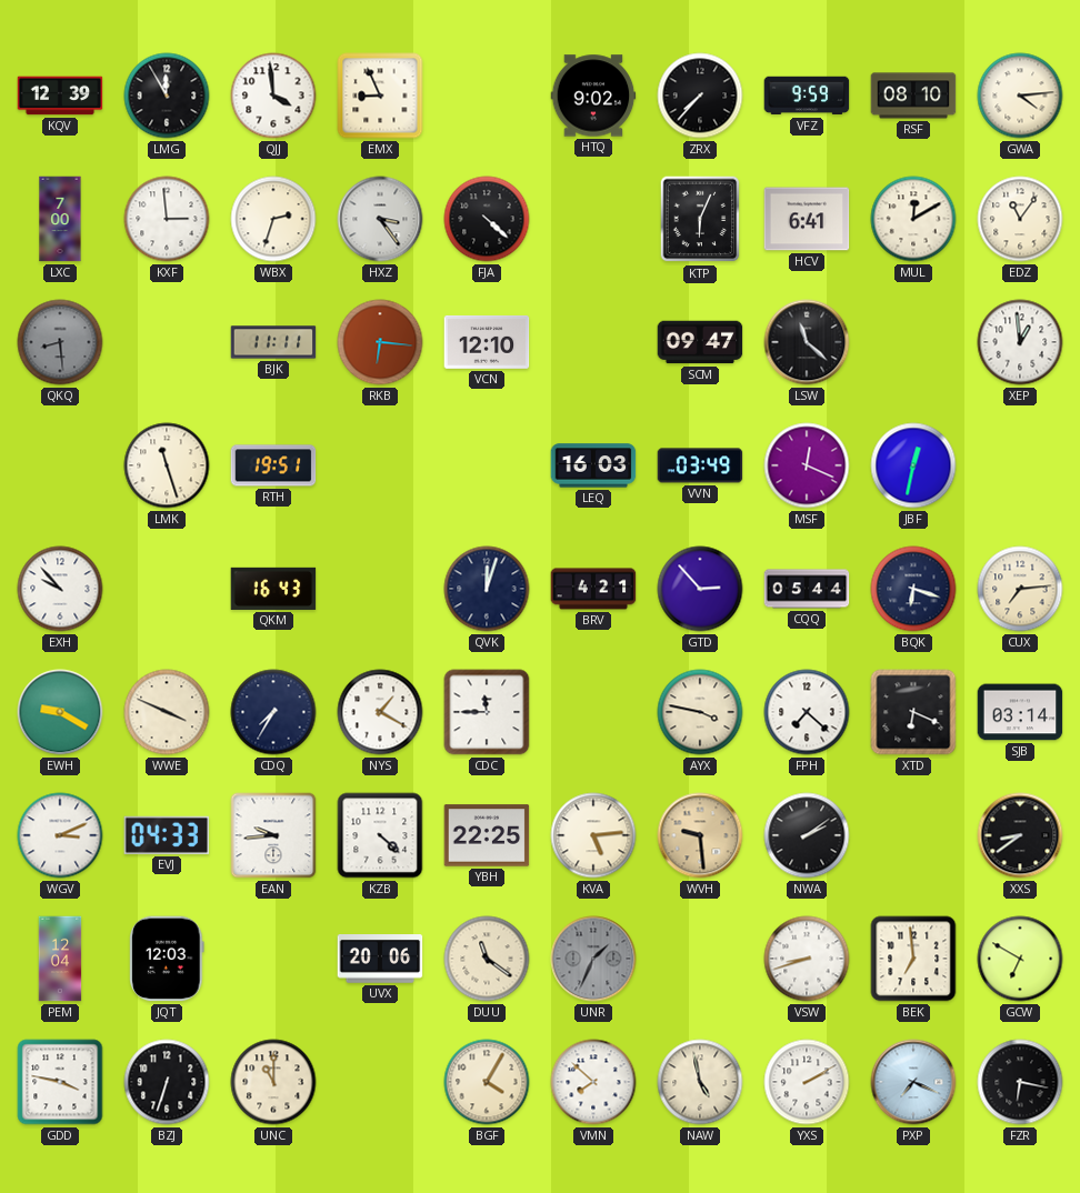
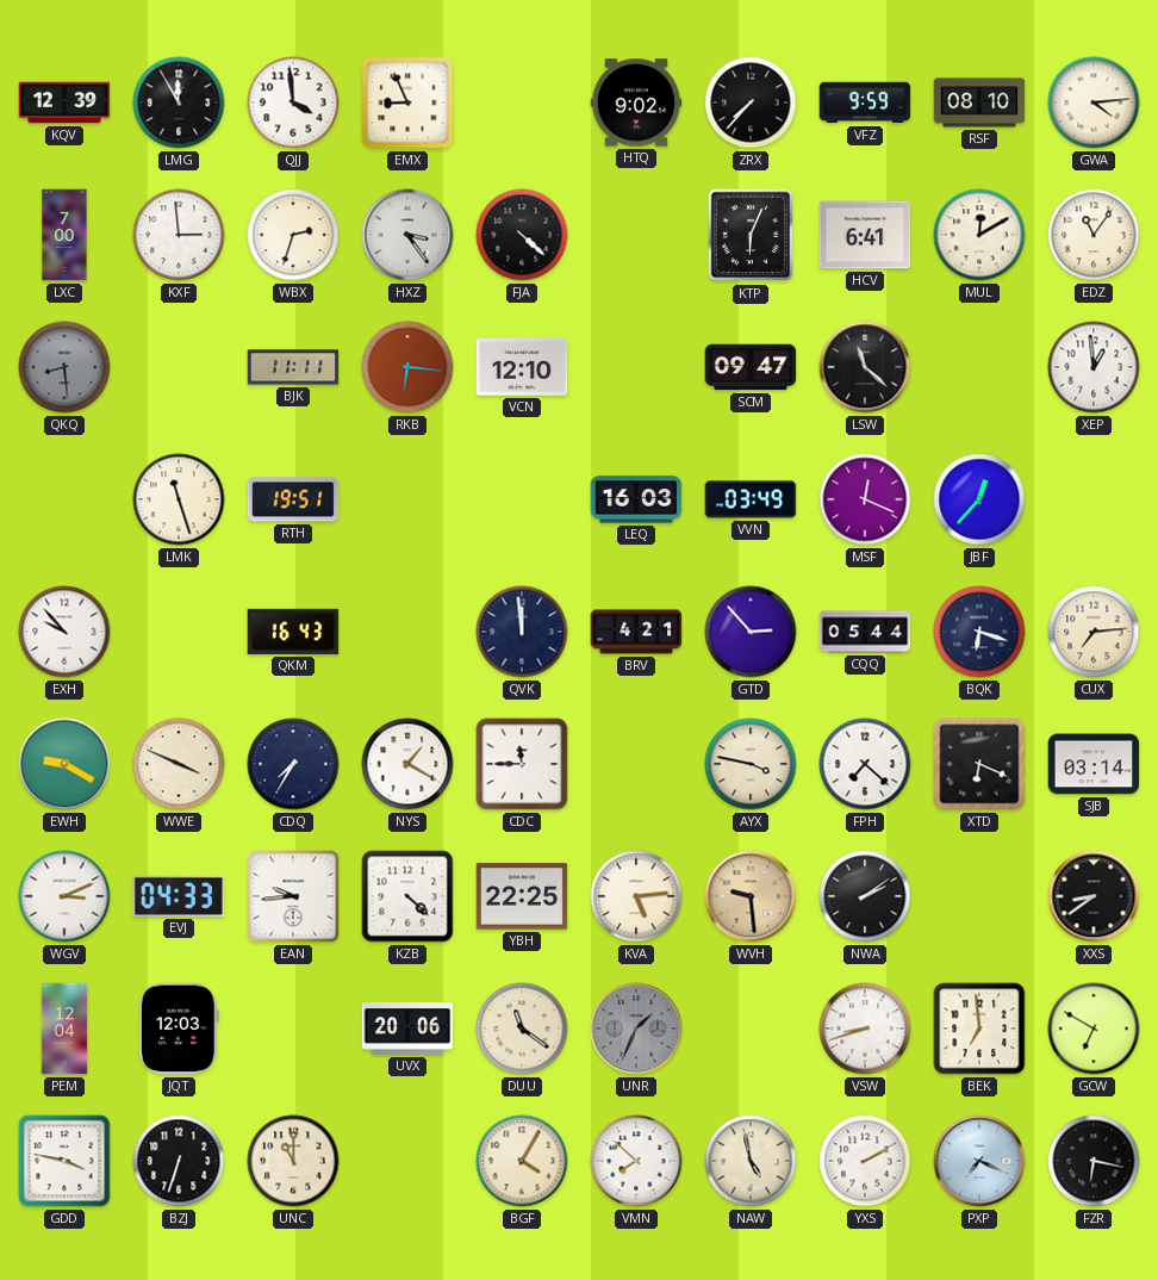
JBF: 12:32 -> 12:37
QVK: 12:03 -> 11:59
